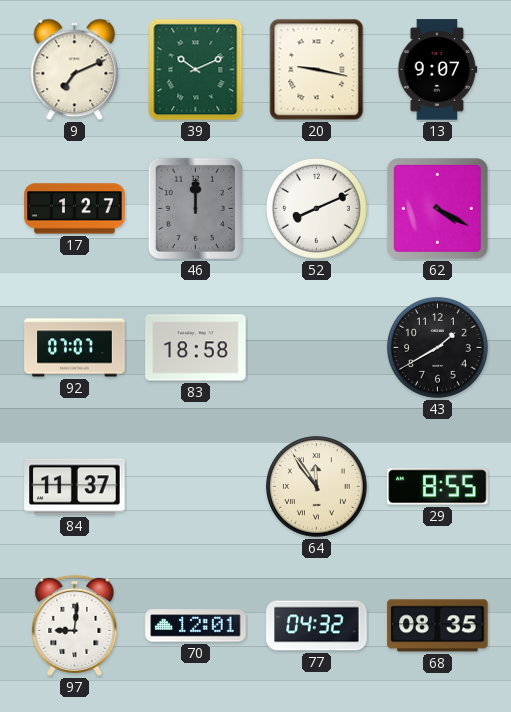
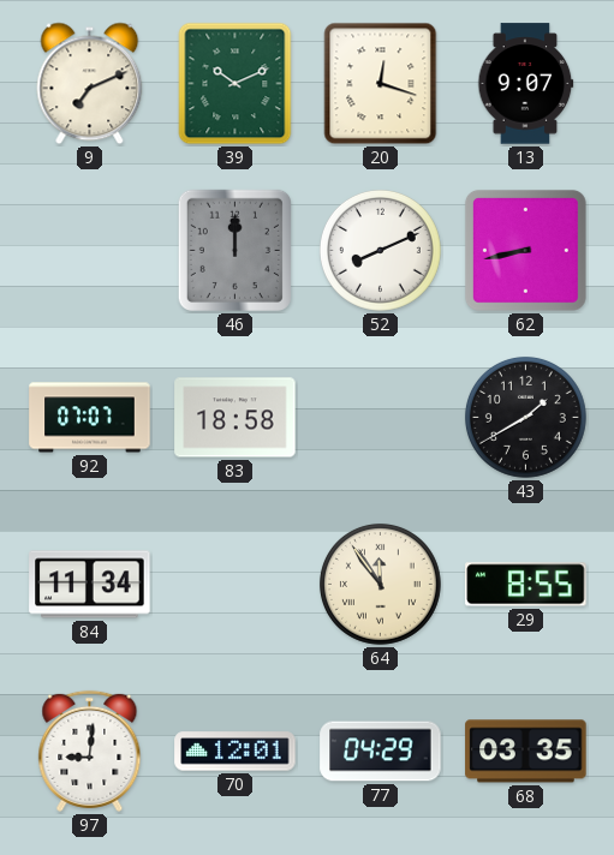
20: 9:17 -> 12:18
17: 1:27 -> none
62: 4:20 -> 8:43
84: 11:37 -> 11:34
77: 04:32 -> 04:29
68: 08:35 -> 03:35
